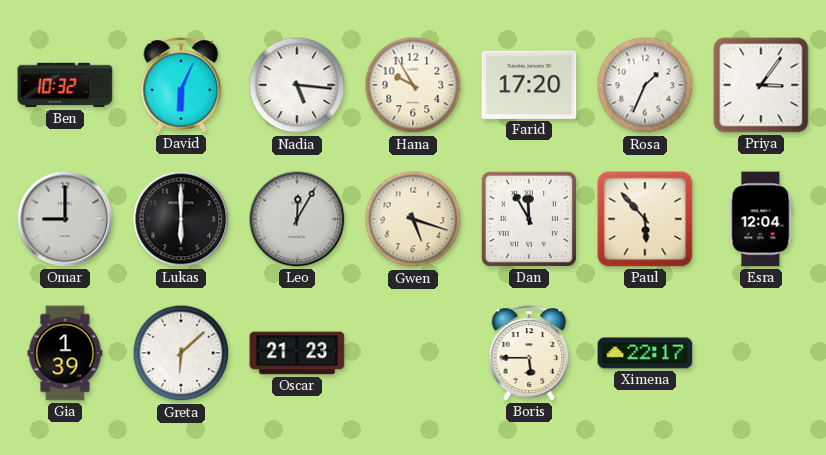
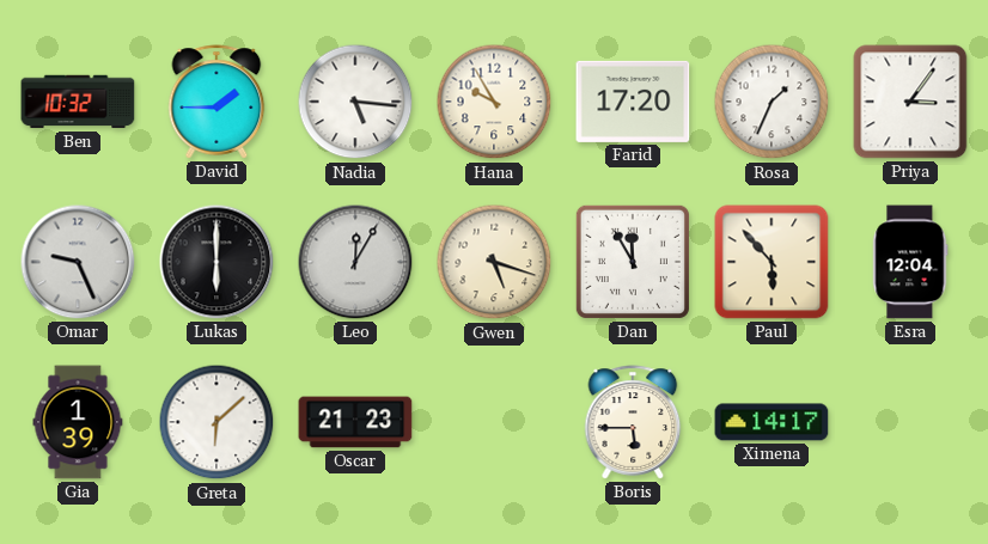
David: 6:04 -> 1:45
Omar: 9:00 -> 9:26
Ximena: 22:17 -> 14:17
